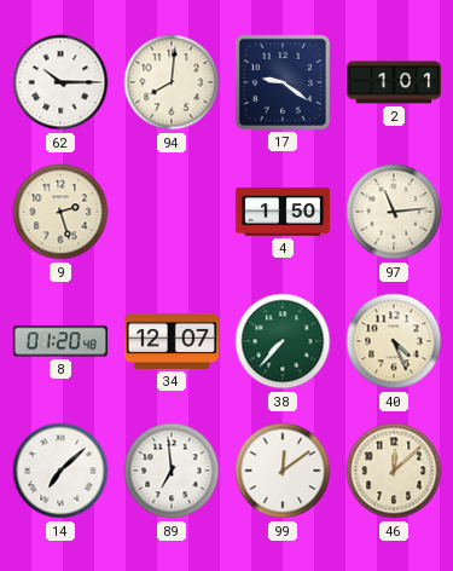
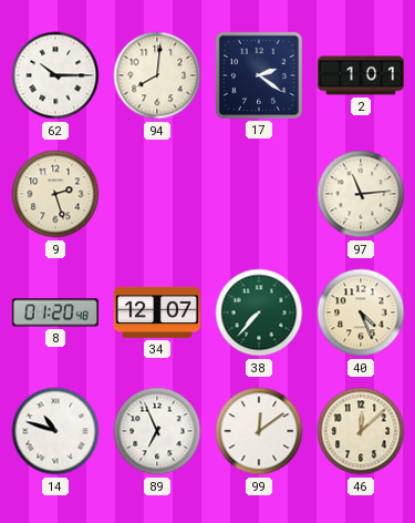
17: 9:21 -> 2:21
4: 1:50 -> none
14: 7:08 -> 10:48
89: 6:59 -> 6:56
